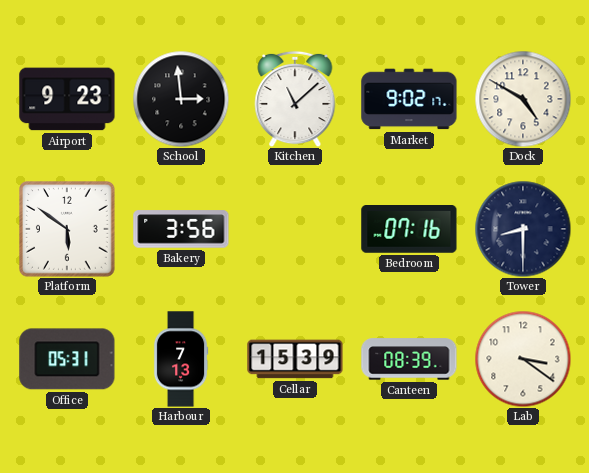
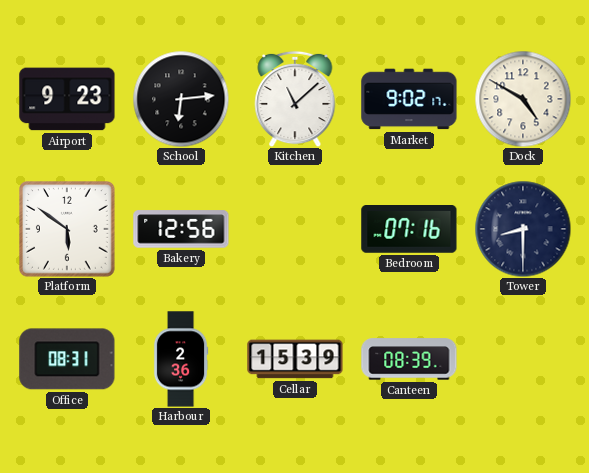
School: 2:59 -> 6:14
Bakery: 3:56 -> 12:56
Office: 05:31 -> 08:31
Harbour: 7:13 -> 2:36
Lab: 3:21 -> none
